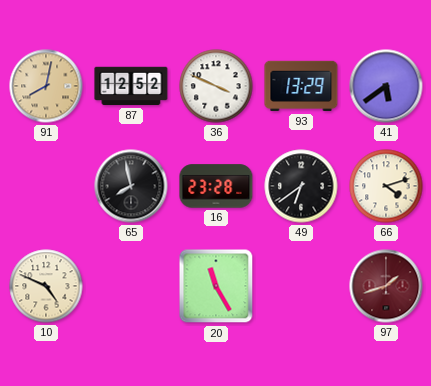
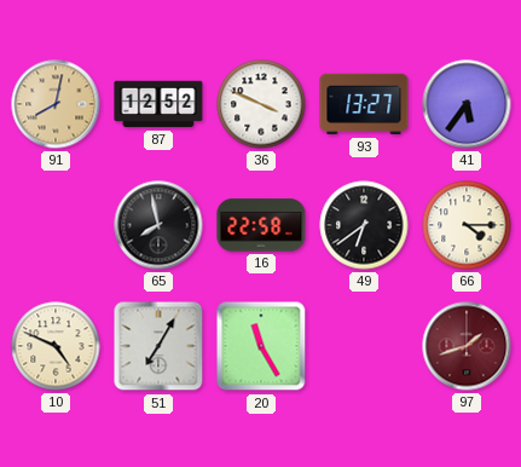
93: 13:29 -> 13:27
41: 5:39 -> 5:36
16: 23:28 -> 22:58
66: 4:12 -> 4:15
51: none -> 7:05
